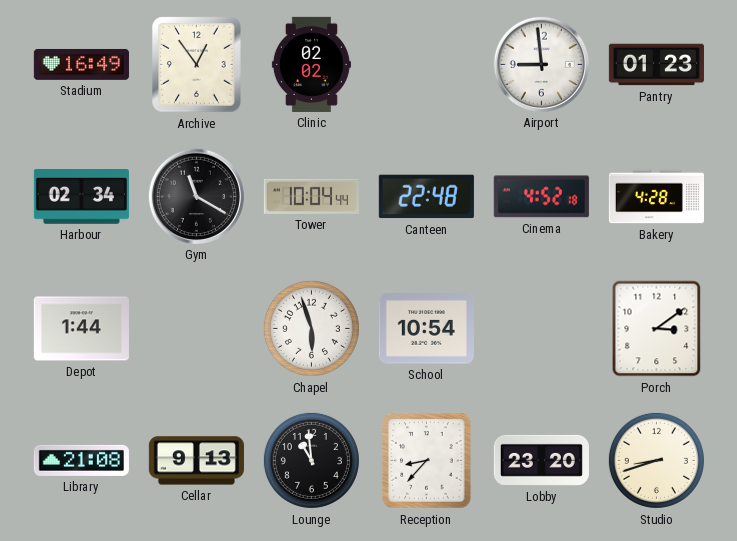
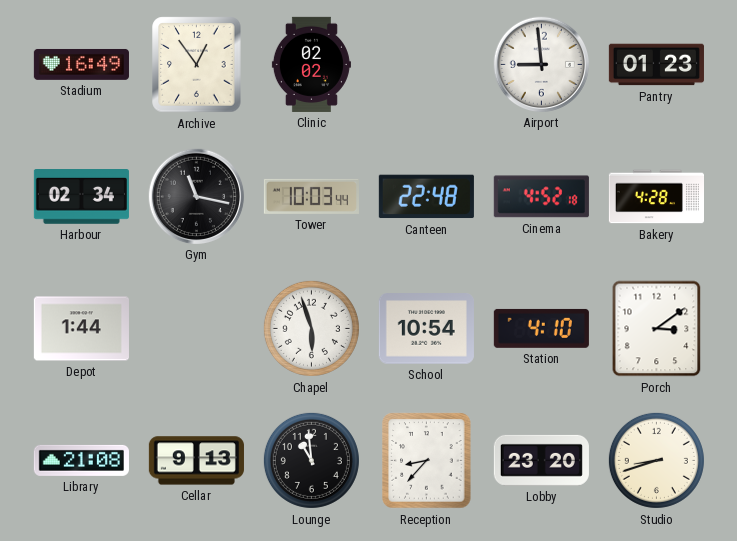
Gym: 11:20 -> 11:17
Tower: 10:04 -> 10:03
Station: none -> 4:10
